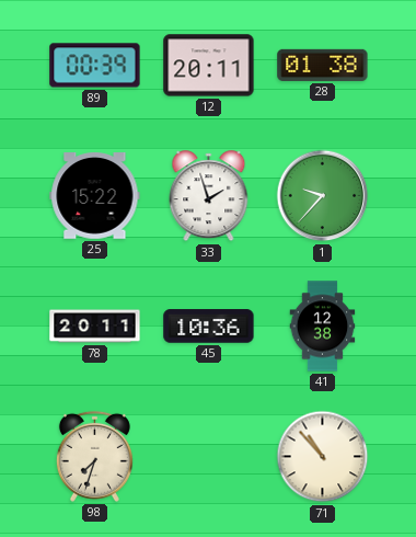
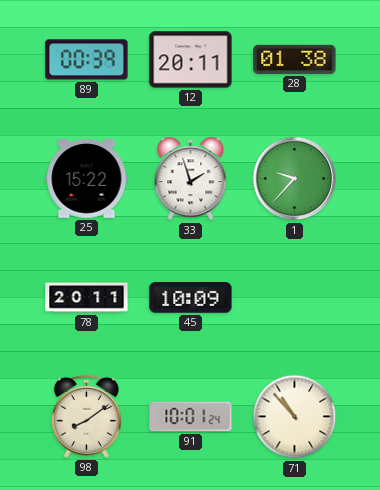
45: 10:36 -> 10:09
41: 12:38 -> none
98: 7:33 -> 8:09
91: none -> 10:01
